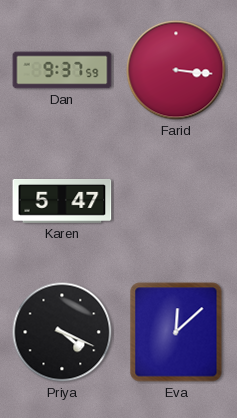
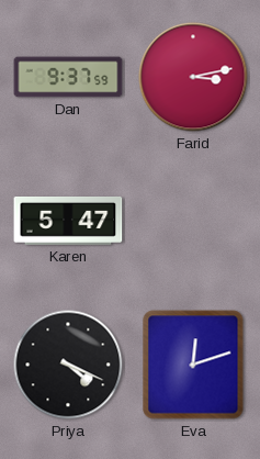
Farid: 3:16 -> 3:13
Eva: 12:08 -> 12:12
